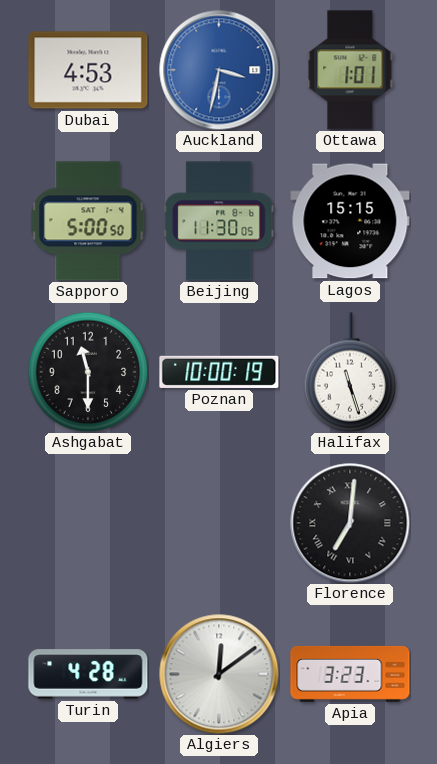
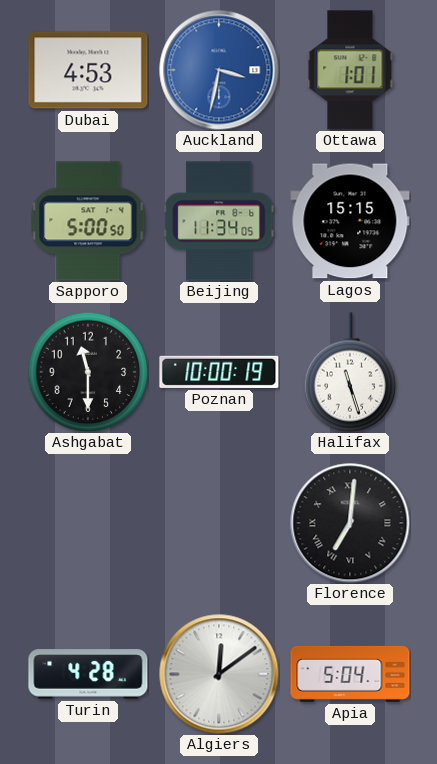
Beijing: 11:30 -> 11:34
Apia: 3:23 -> 5:04
